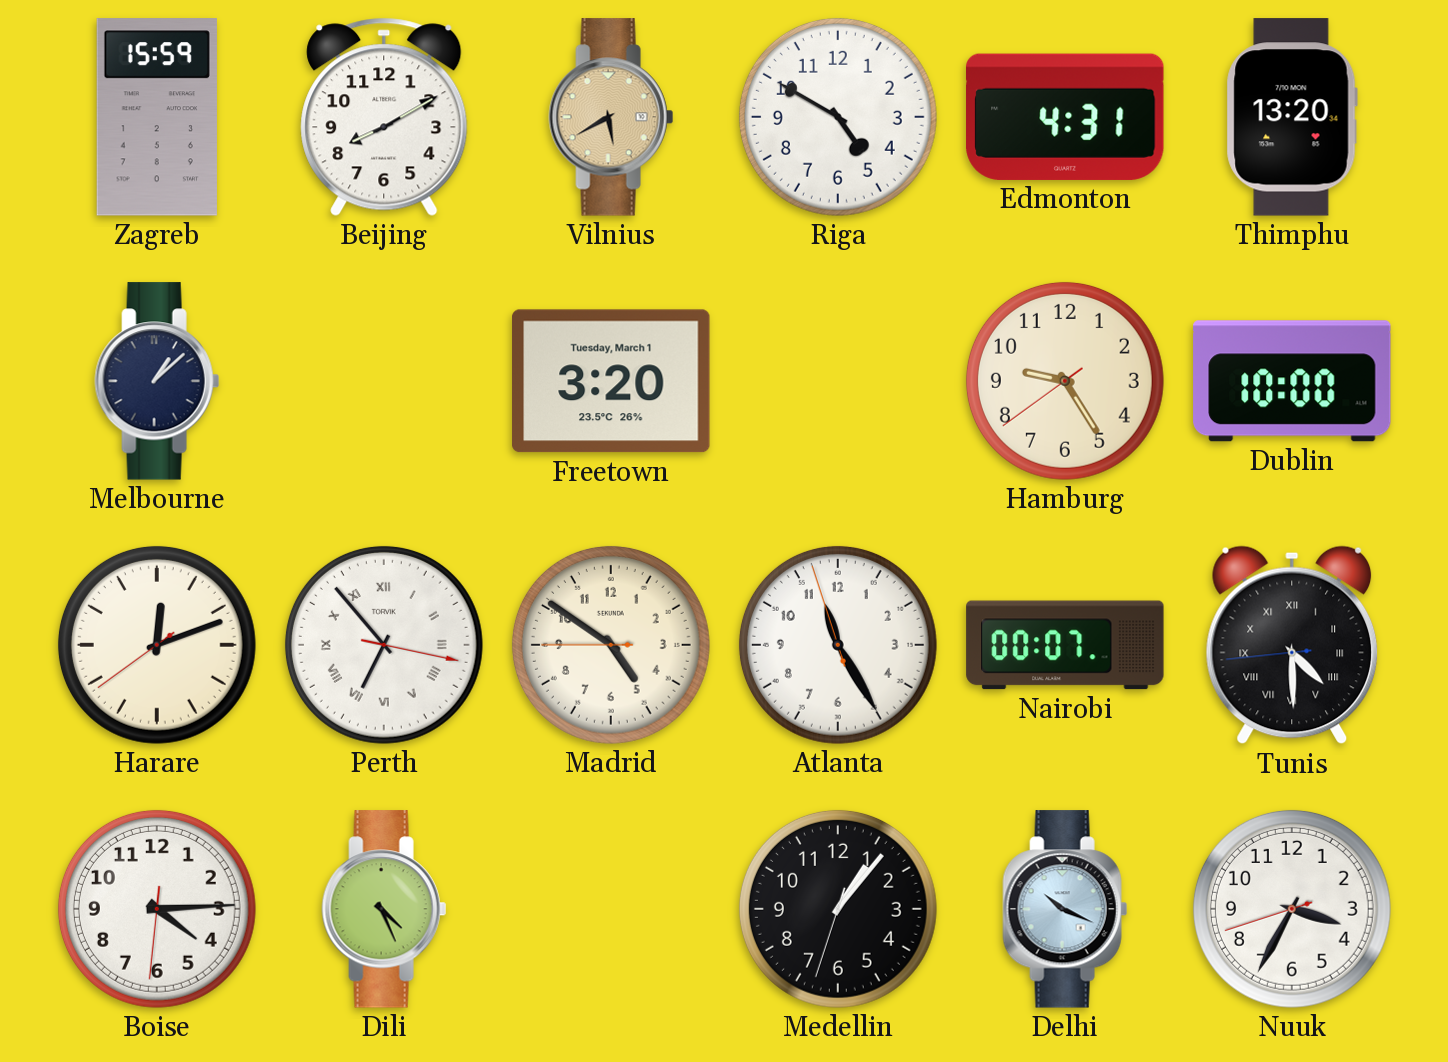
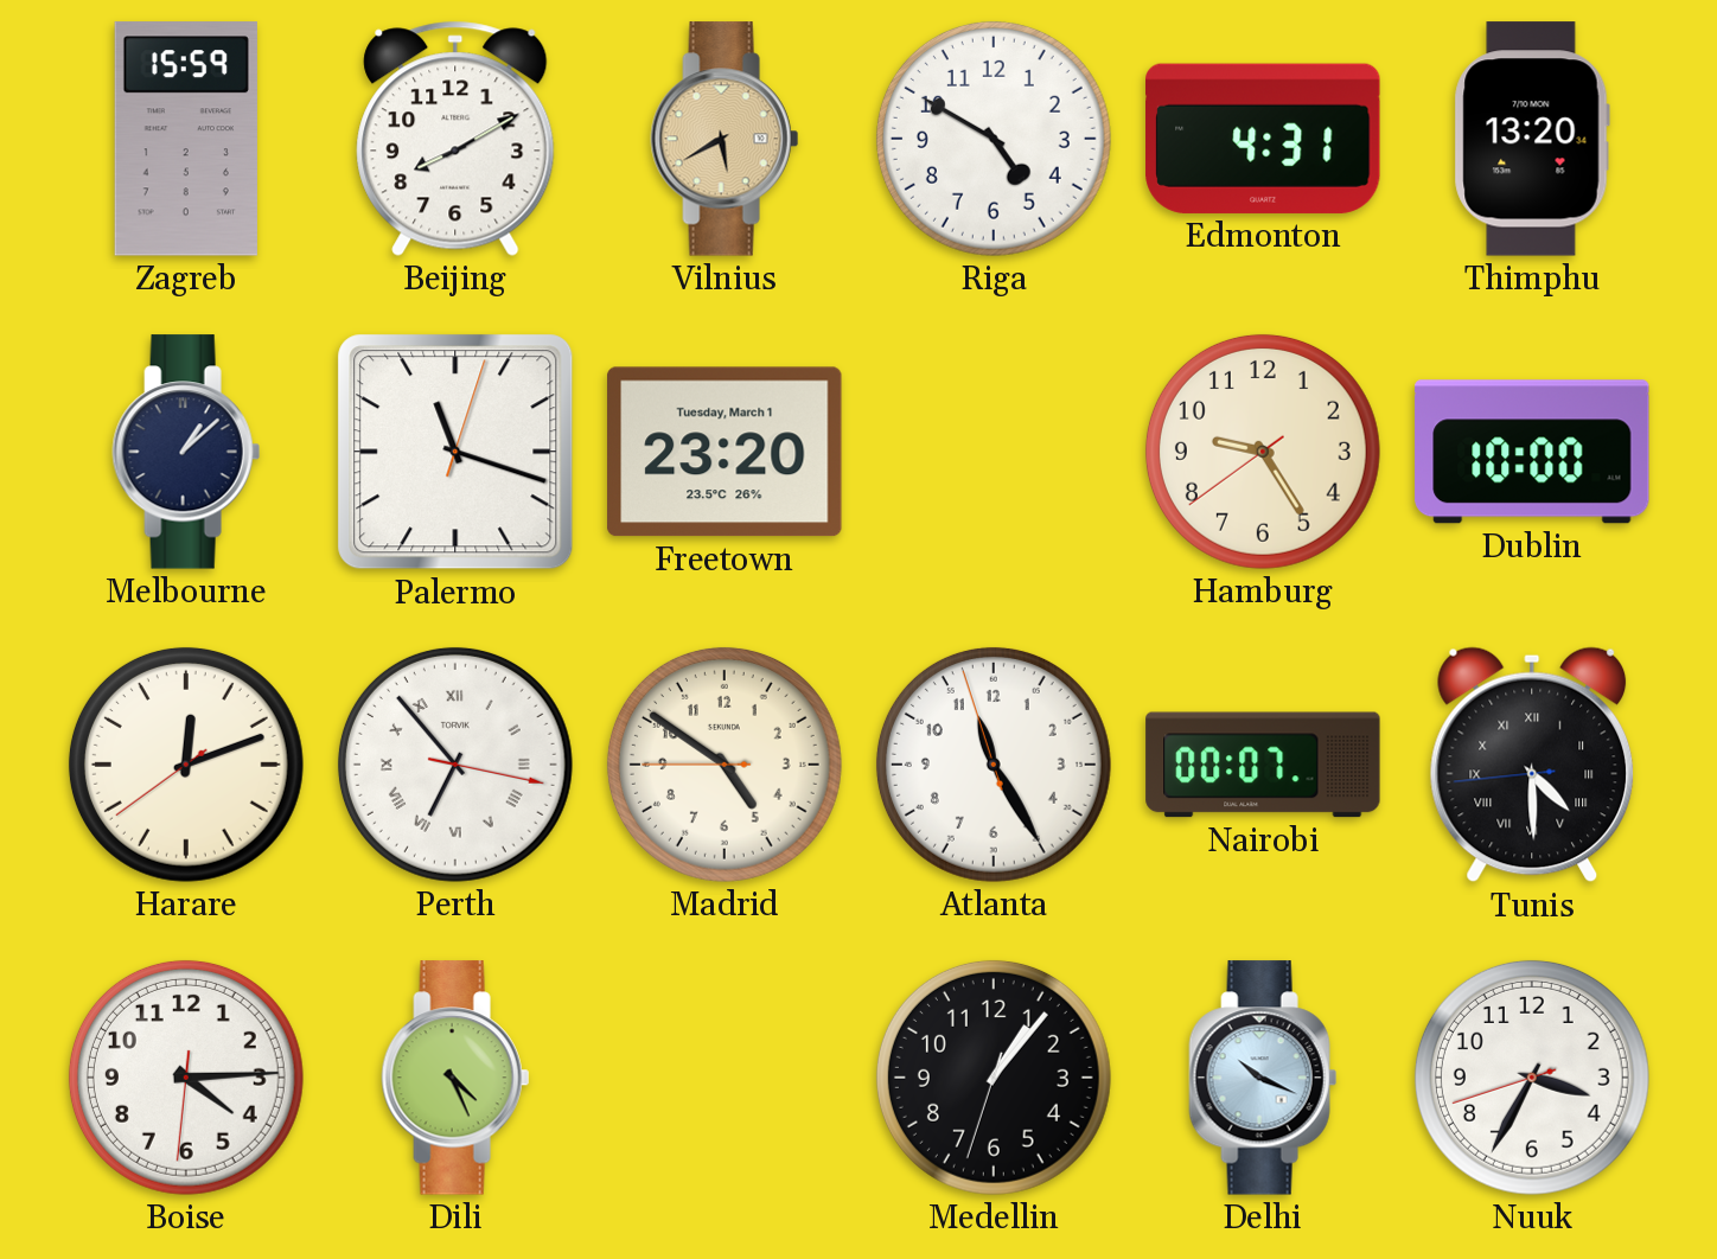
Palermo: none -> 11:18
Freetown: 3:20 -> 23:20
